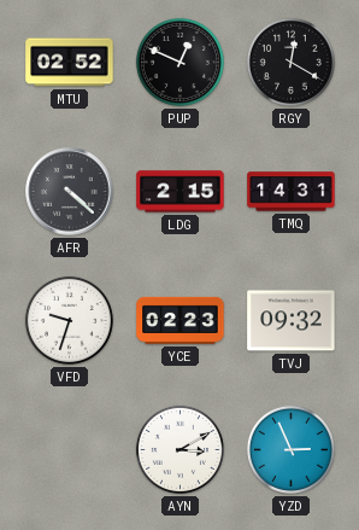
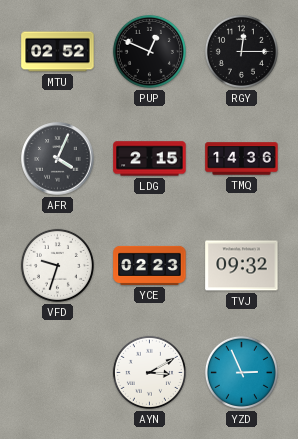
RGY: 12:20 -> 12:15
AFR: 4:22 -> 4:04
TMQ: 14:31 -> 14:36
